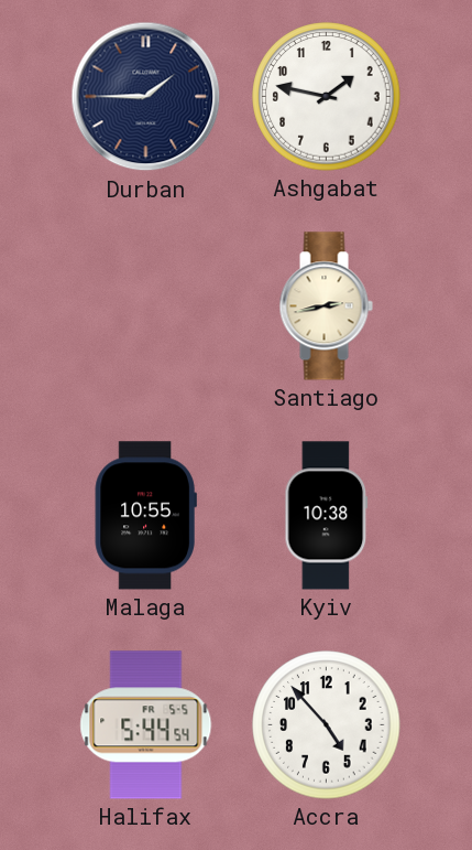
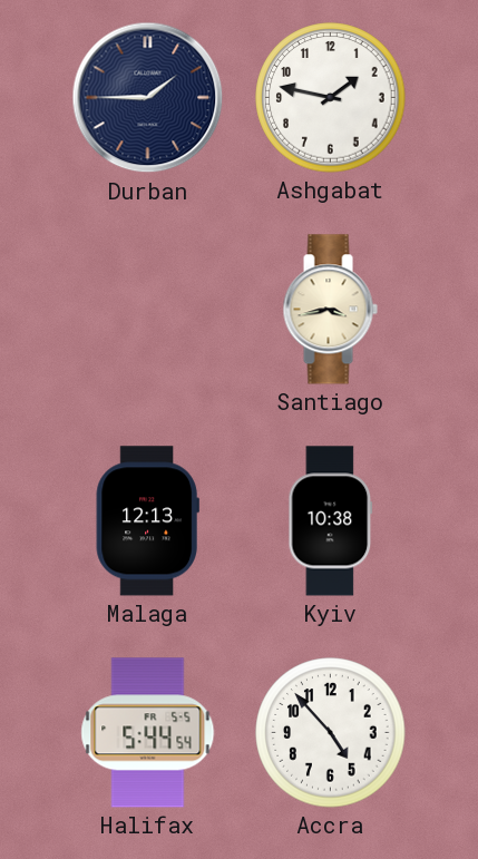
Santiago: 2:43 -> 3:43
Malaga: 10:55 -> 12:13
